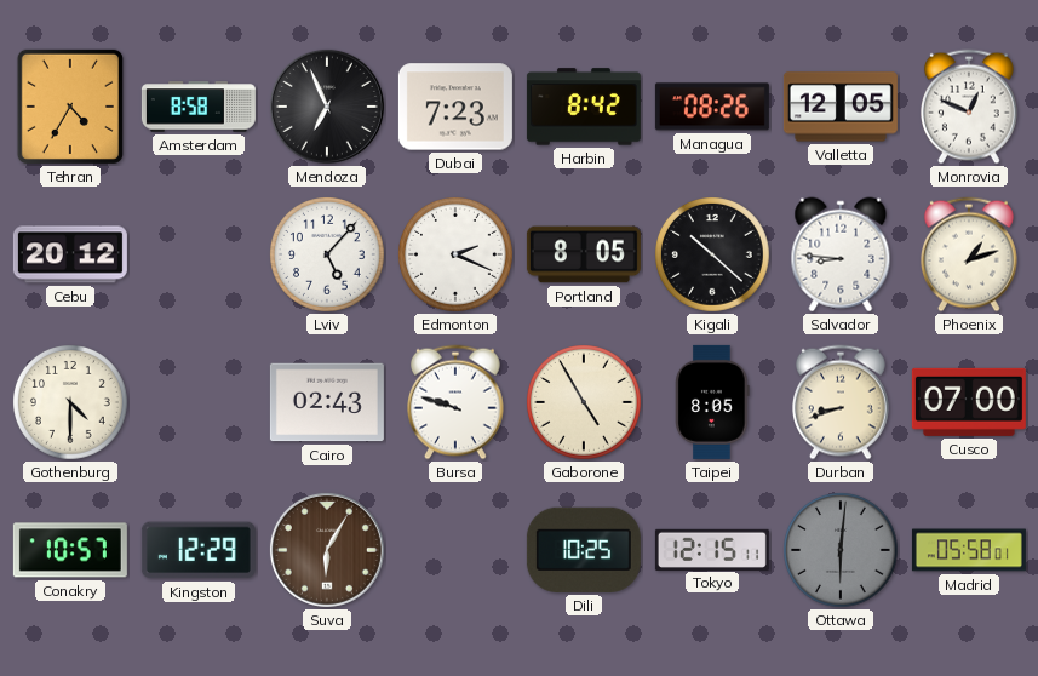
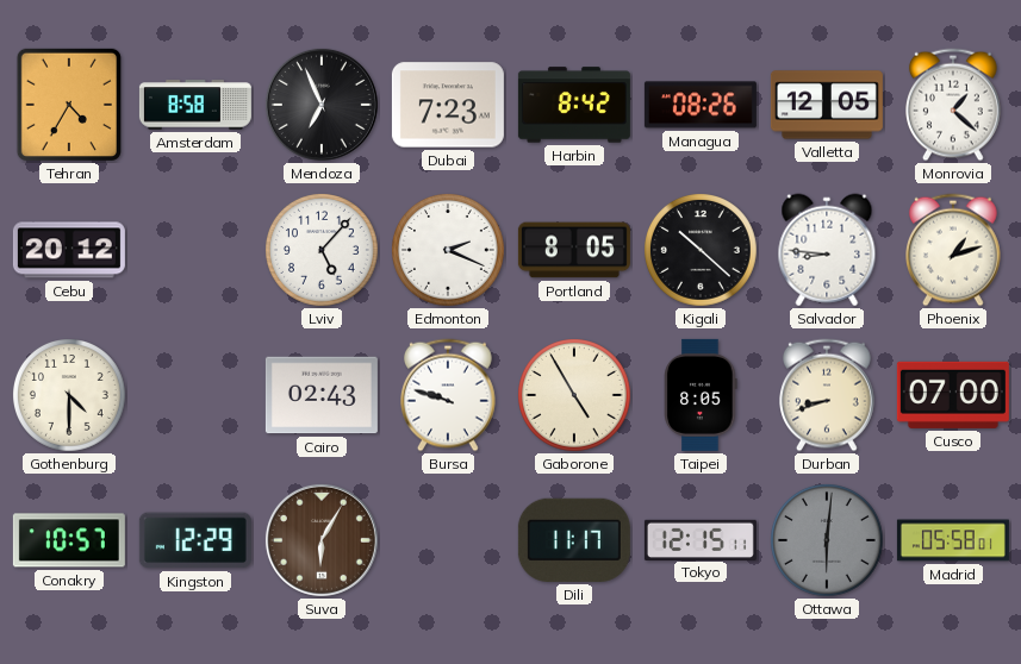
Monrovia: 12:49 -> 1:22
Dili: 10:25 -> 11:17
